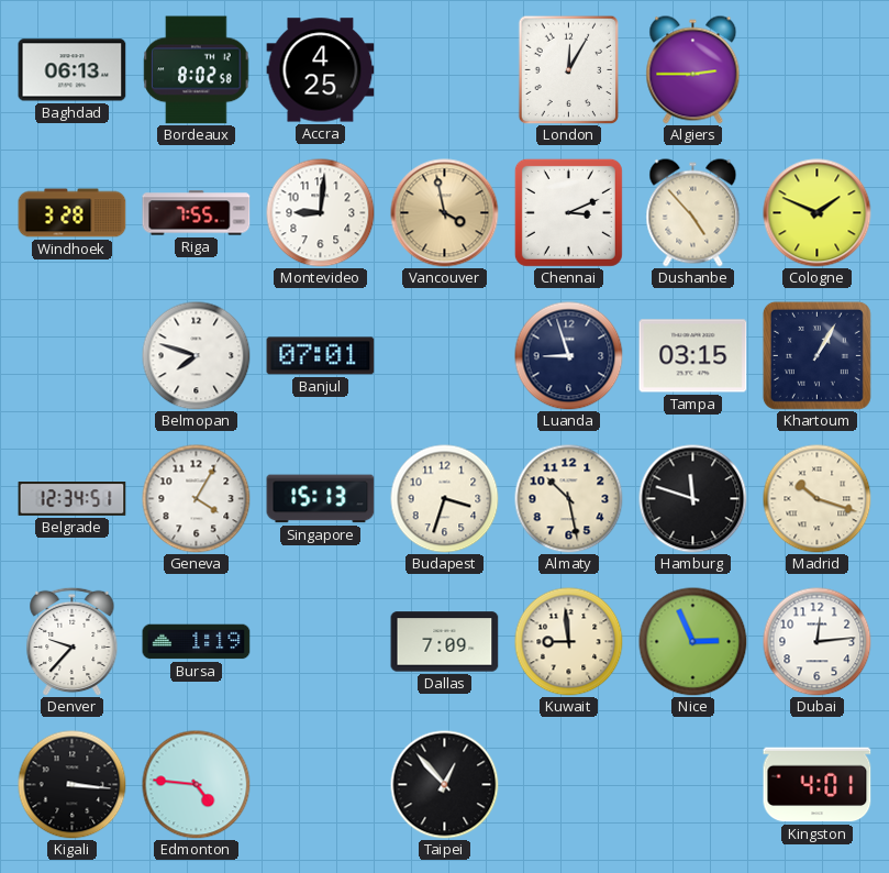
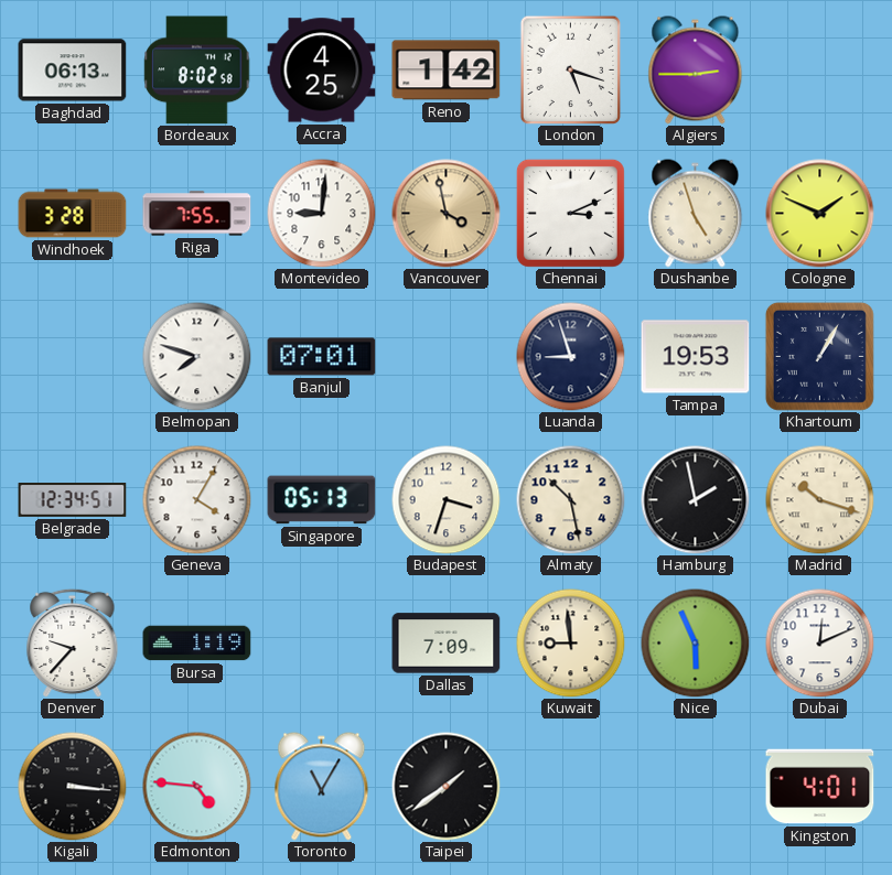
Reno: none -> 1:42
London: 12:05 -> 5:18
Dushanbe: 4:53 -> 4:57
Tampa: 03:15 -> 19:53
Singapore: 15:13 -> 05:13
Hamburg: 11:48 -> 1:58
Nice: 2:56 -> 5:56
Dubai: 12:14 -> 12:11
Toronto: none -> 11:05
Taipei: 12:53 -> 1:39
